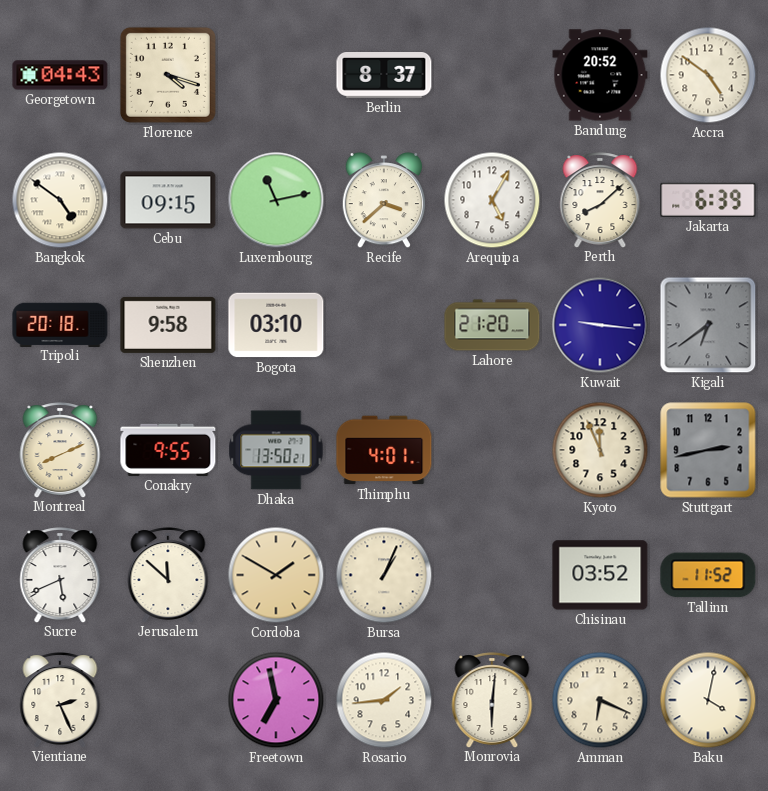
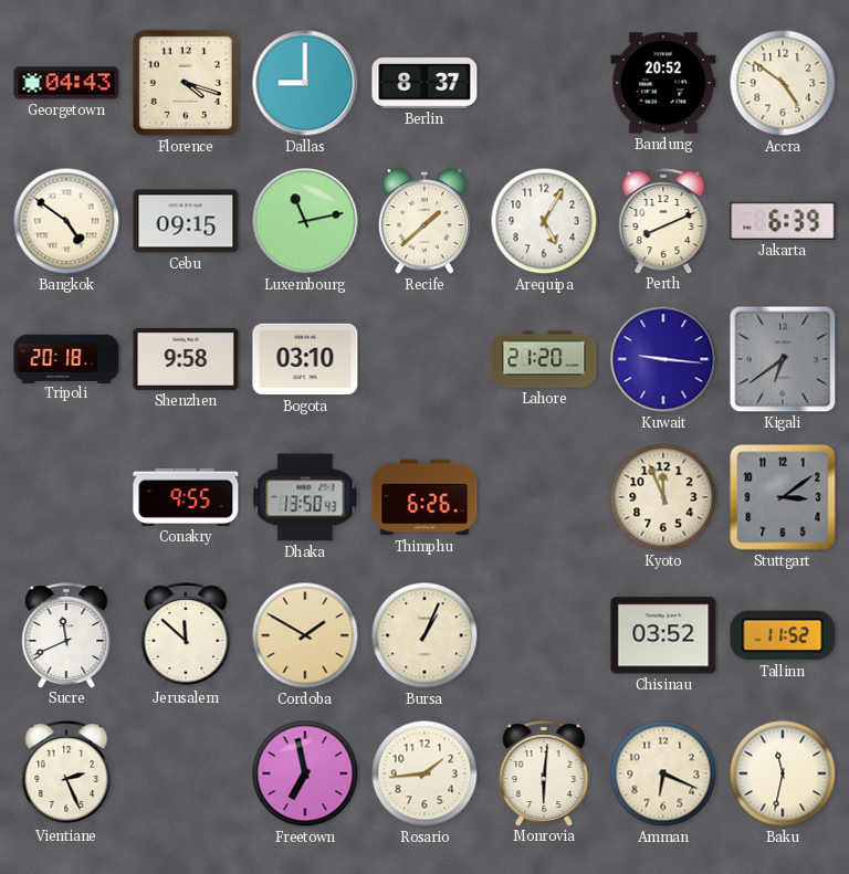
Dallas: none -> 9:00
Recife: 3:38 -> 1:38
Perth: 8:08 -> 8:11
Montreal: 8:11 -> none
Dhaka: 13:50:21 -> 13:50:43
Thimphu: 4:01 -> 6:26
Stuttgart: 2:43 -> 3:09
Sucre: 5:41 -> 11:41
Baku: 4:02 -> 11:32
